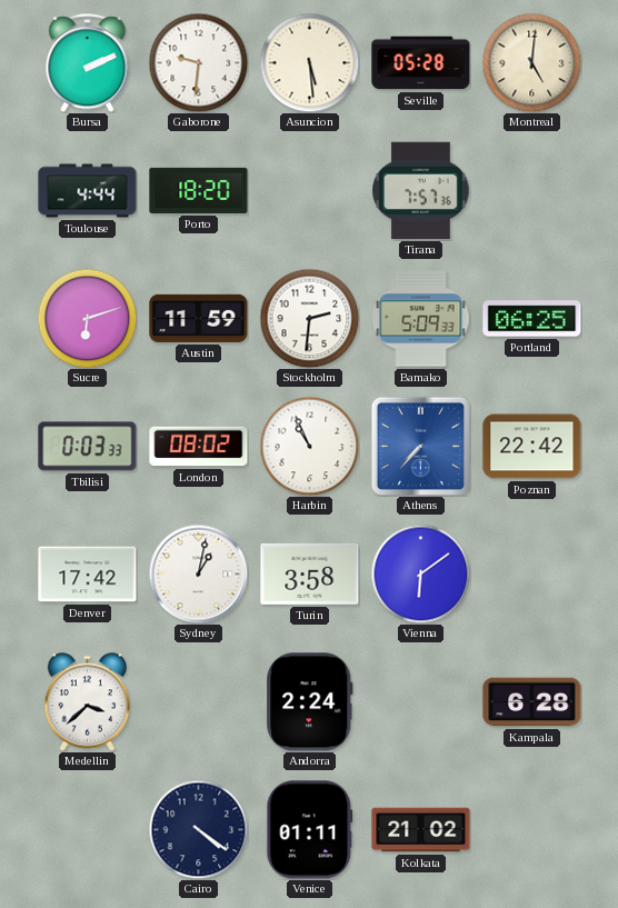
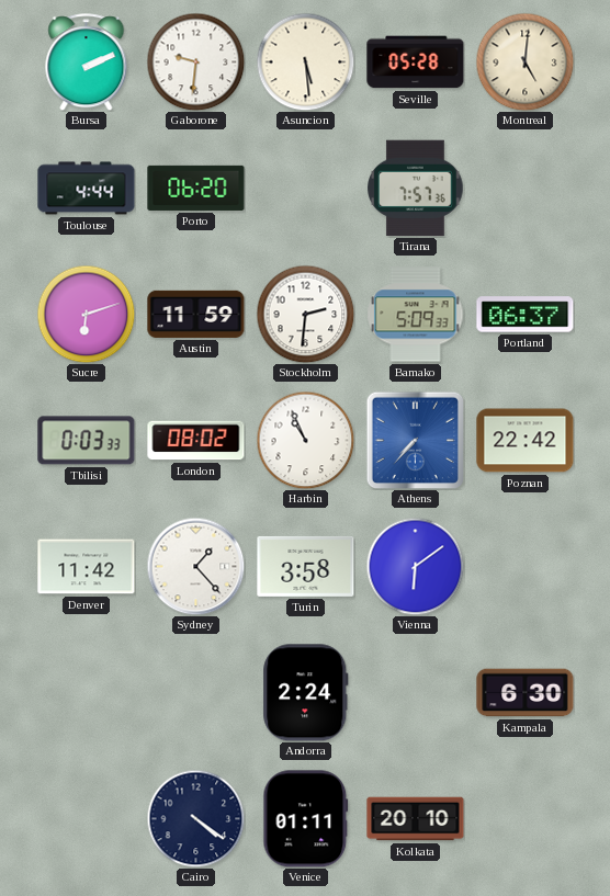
Porto: 18:20 -> 06:20
Portland: 06:25 -> 06:37
Denver: 17:42 -> 11:42
Sydney: 1:02 -> 1:23
Medellin: 3:38 -> none
Kampala: 6:28 -> 6:30
Kolkata: 21:02 -> 20:10
